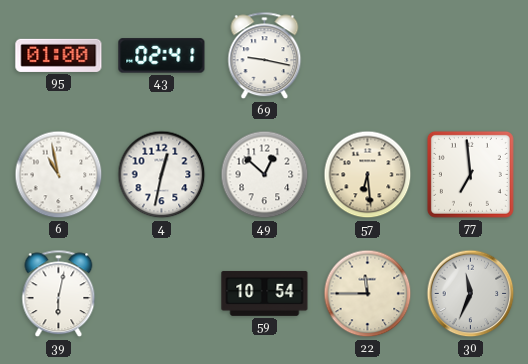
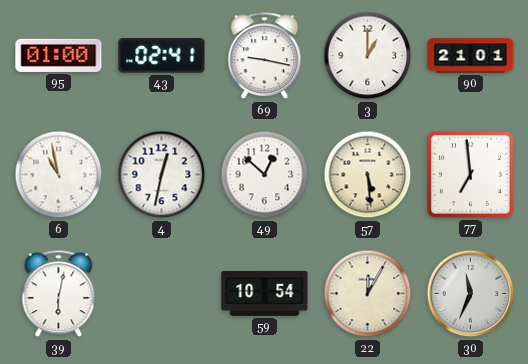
3: none -> 1:00
90: none -> 21:01
57: 6:29 -> 5:29
22: 11:45 -> 12:05
